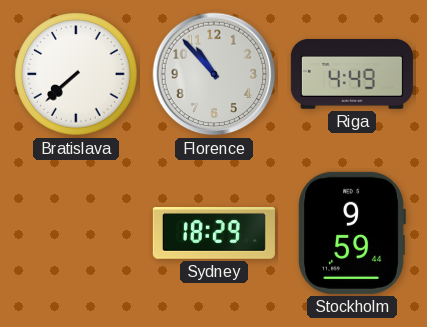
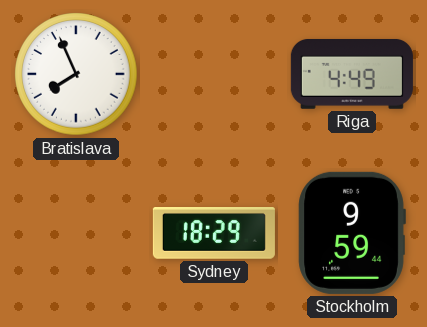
Bratislava: 7:38 -> 7:56
Florence: 10:53 -> none
